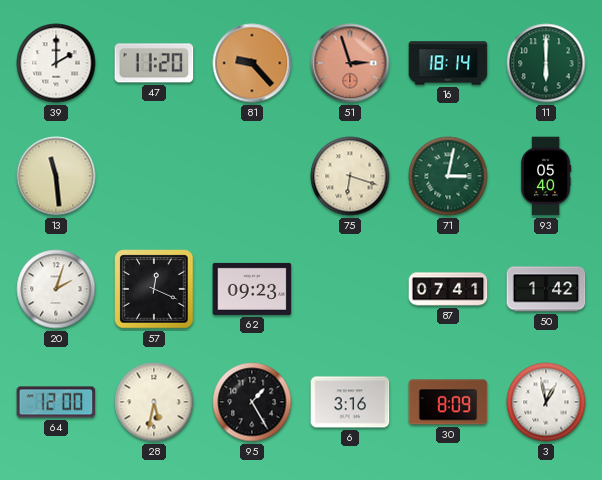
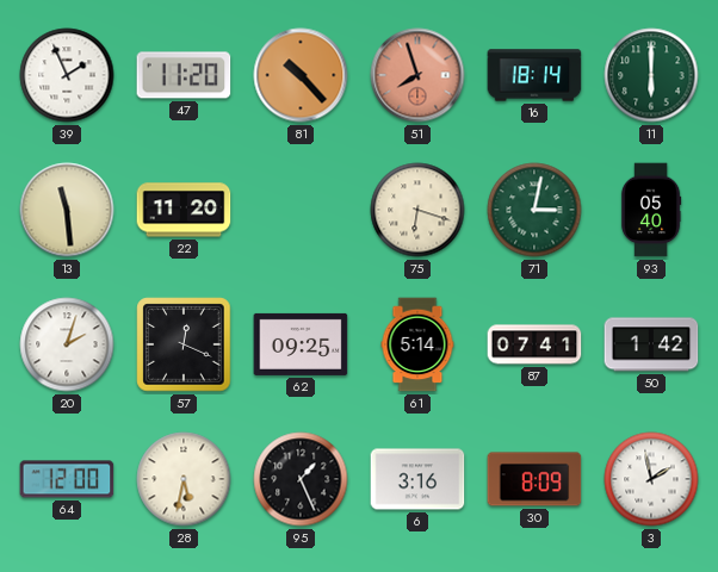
39: 2:00 -> 1:56
81: 9:23 -> 10:23
51: 2:57 -> 7:57
22: none -> 11:20
62: 09:23 -> 09:25
61: none -> 5:14
95: 1:25 -> 1:26
3: 12:58 -> 1:58
